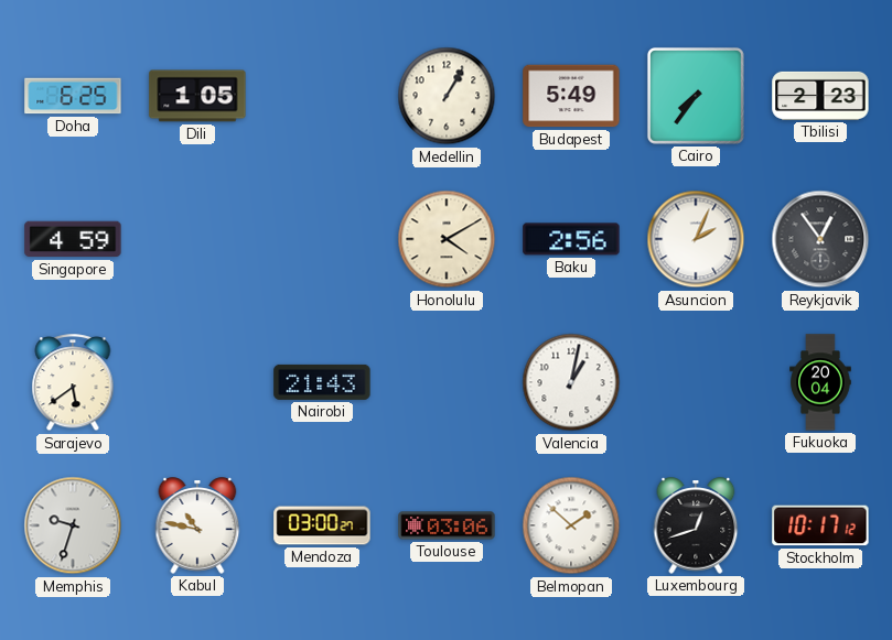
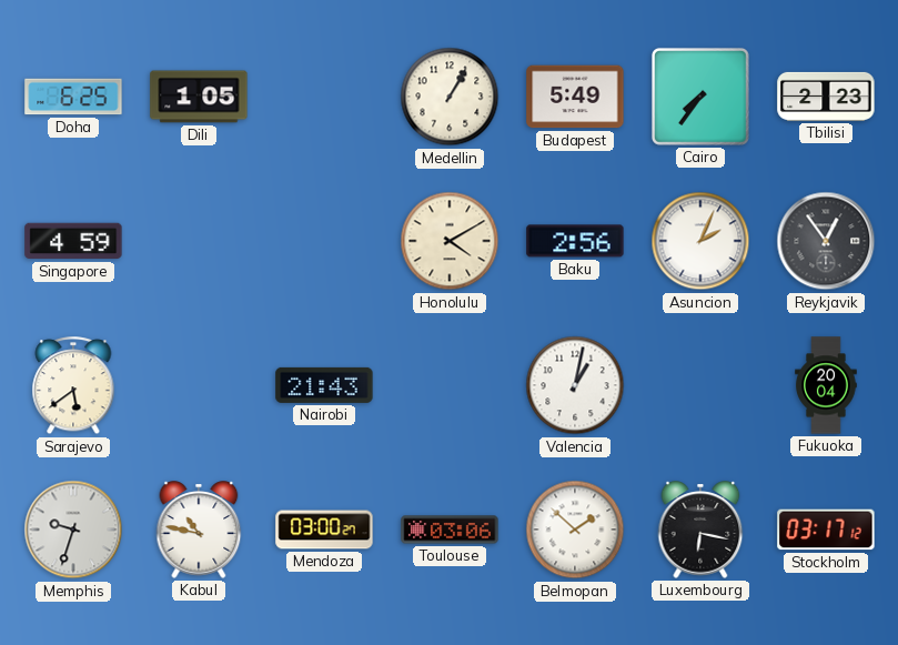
Luxembourg: 12:42 -> 6:17
Stockholm: 10:17 -> 03:17
